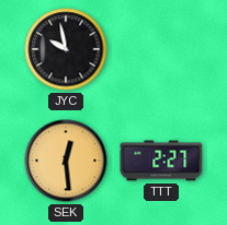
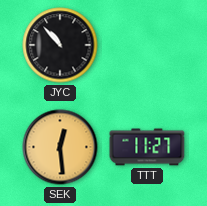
JYC: 9:58 -> 10:53
TTT: 2:27 -> 11:27
